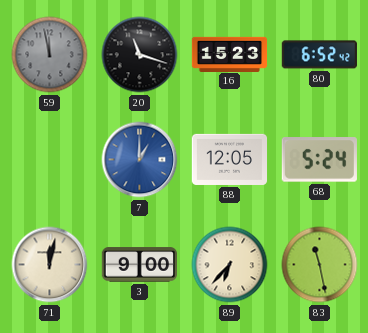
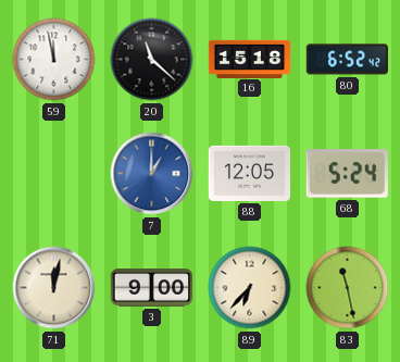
59 dial: grey -> white
20: 11:18 -> 11:22
16: 15:23 -> 15:18
